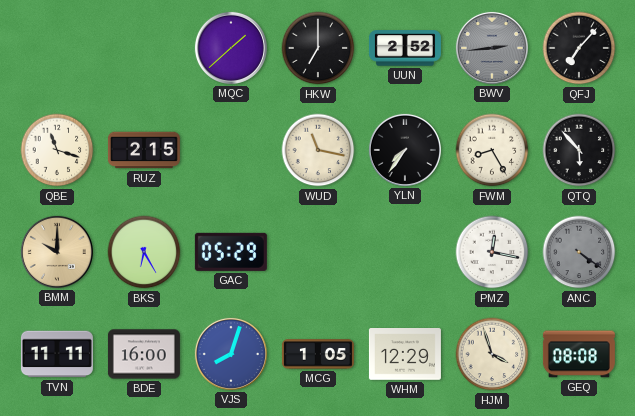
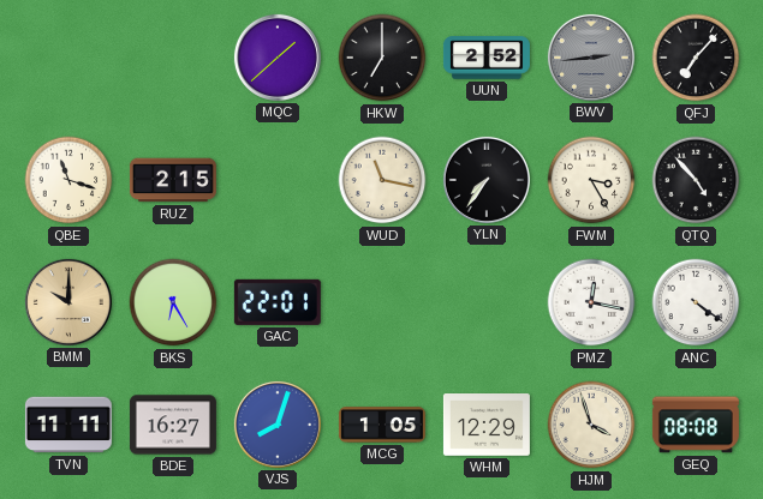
FWM: 8:25 -> 3:25
QTQ: 5:53 -> 4:53
GAC: 05:29 -> 22:01
ANC dial: grey -> white
BDE: 16:00 -> 16:27
